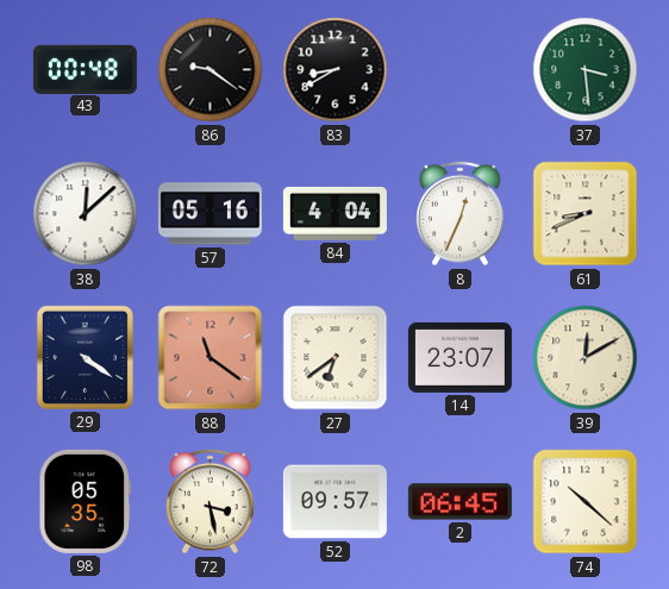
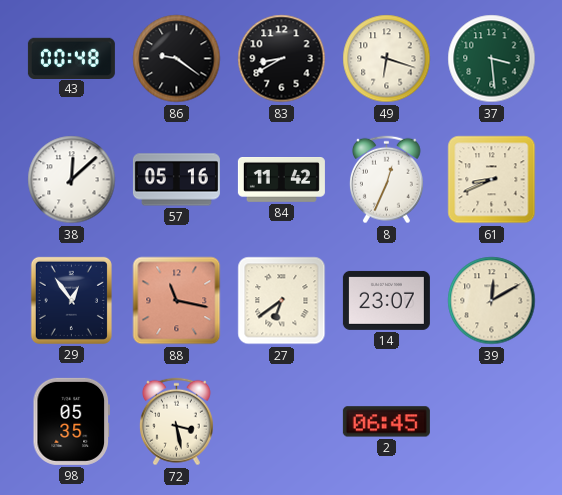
49: none -> 6:18
84: 4:04 -> 11:42
29: 4:21 -> 12:54
88: 11:21 -> 11:17
52: 09:57 -> none
74: 10:22 -> none
